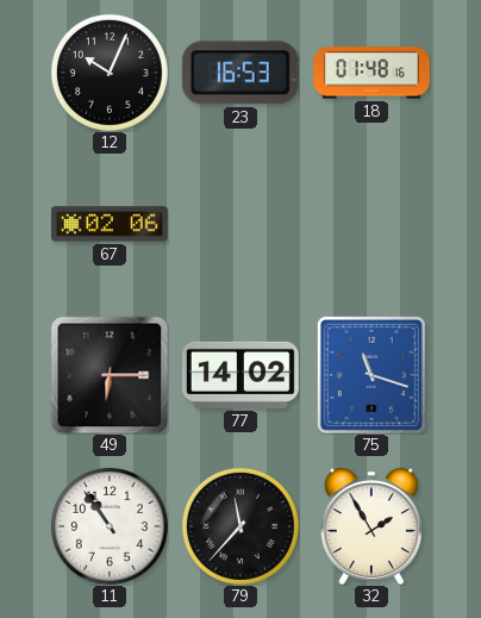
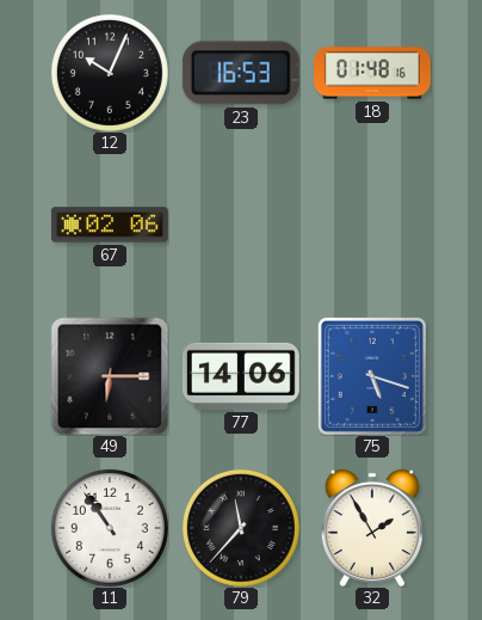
77: 14:02 -> 14:06
75: 11:18 -> 5:18
